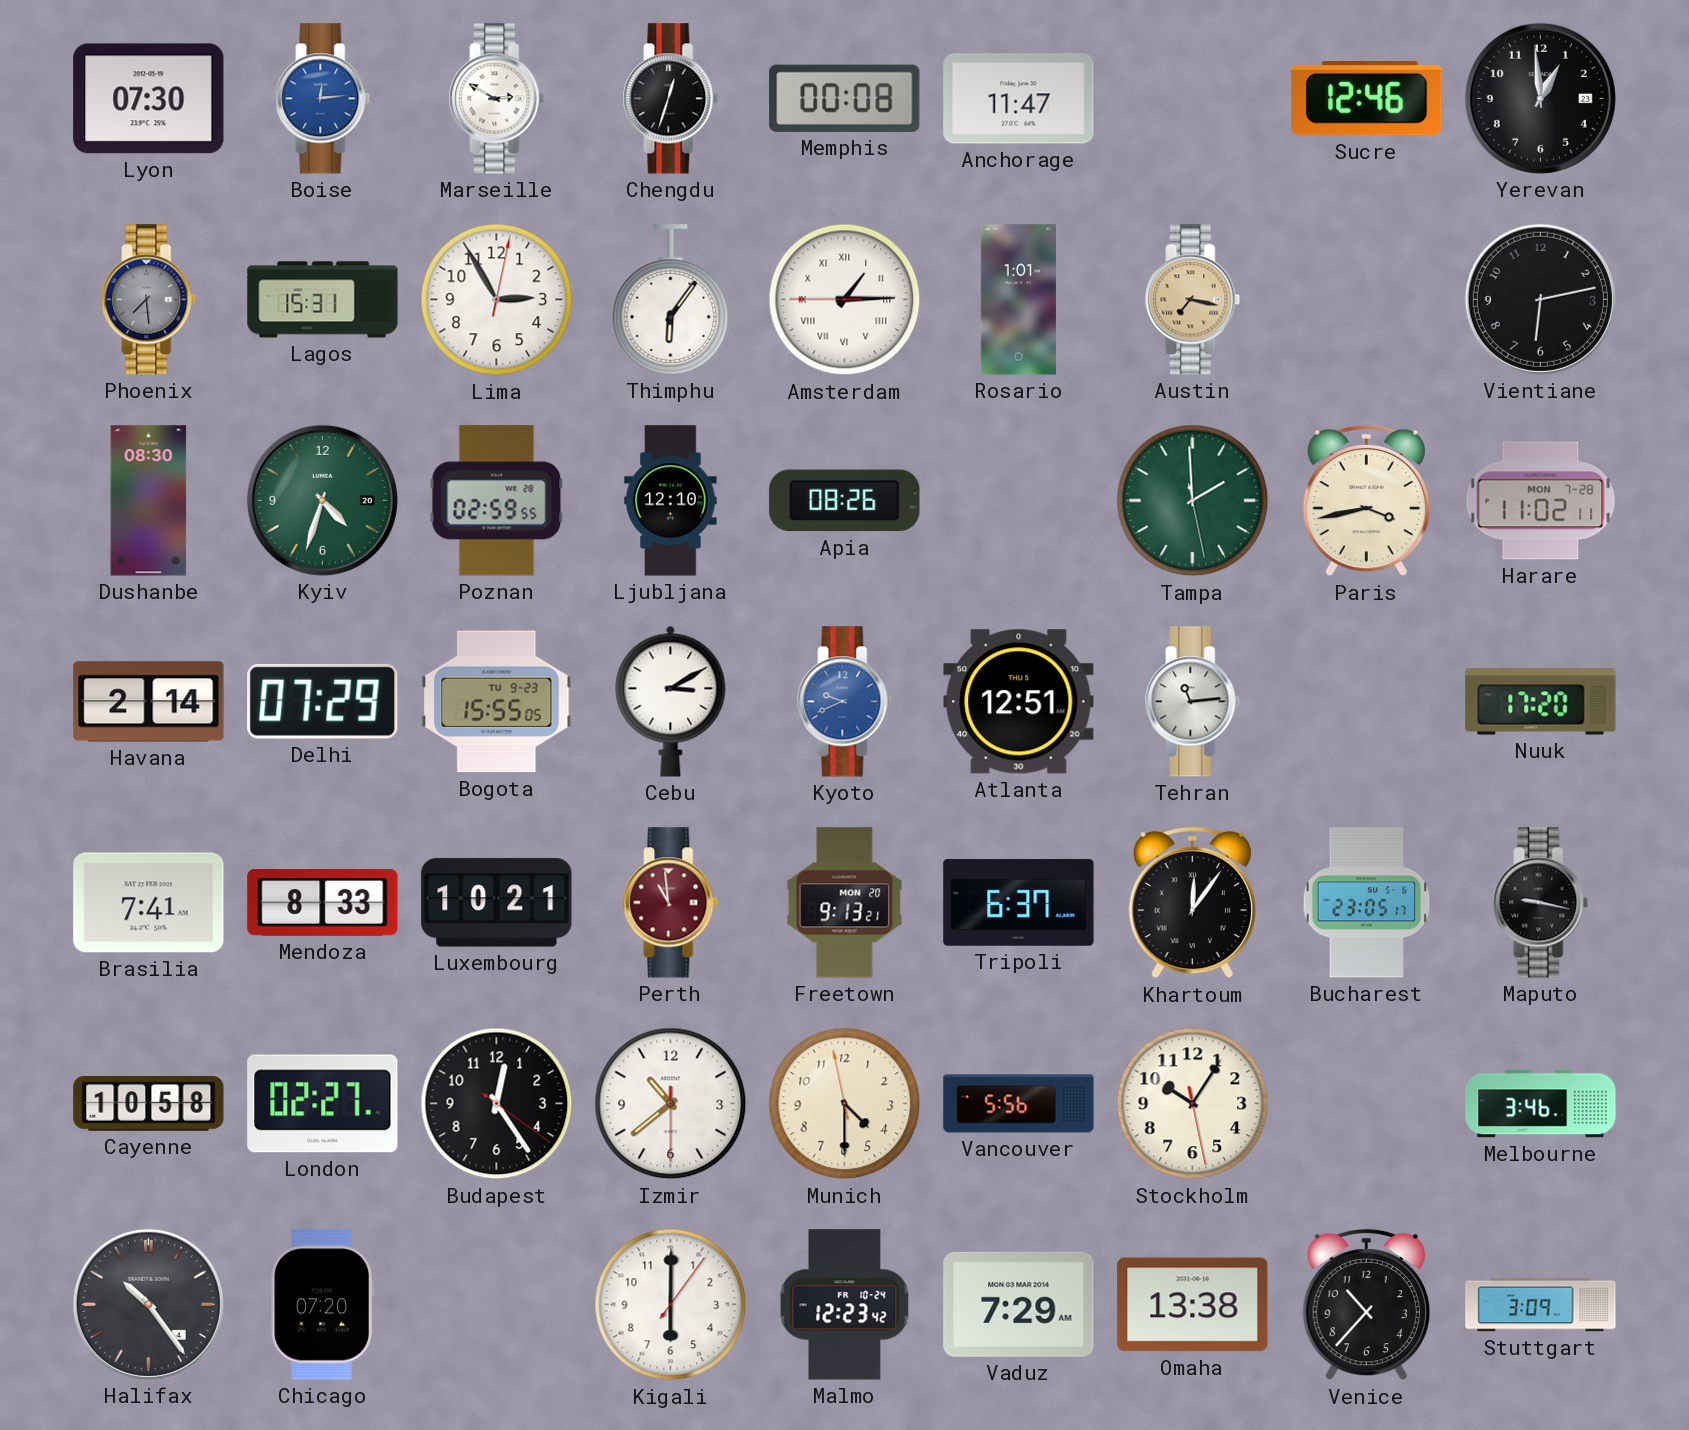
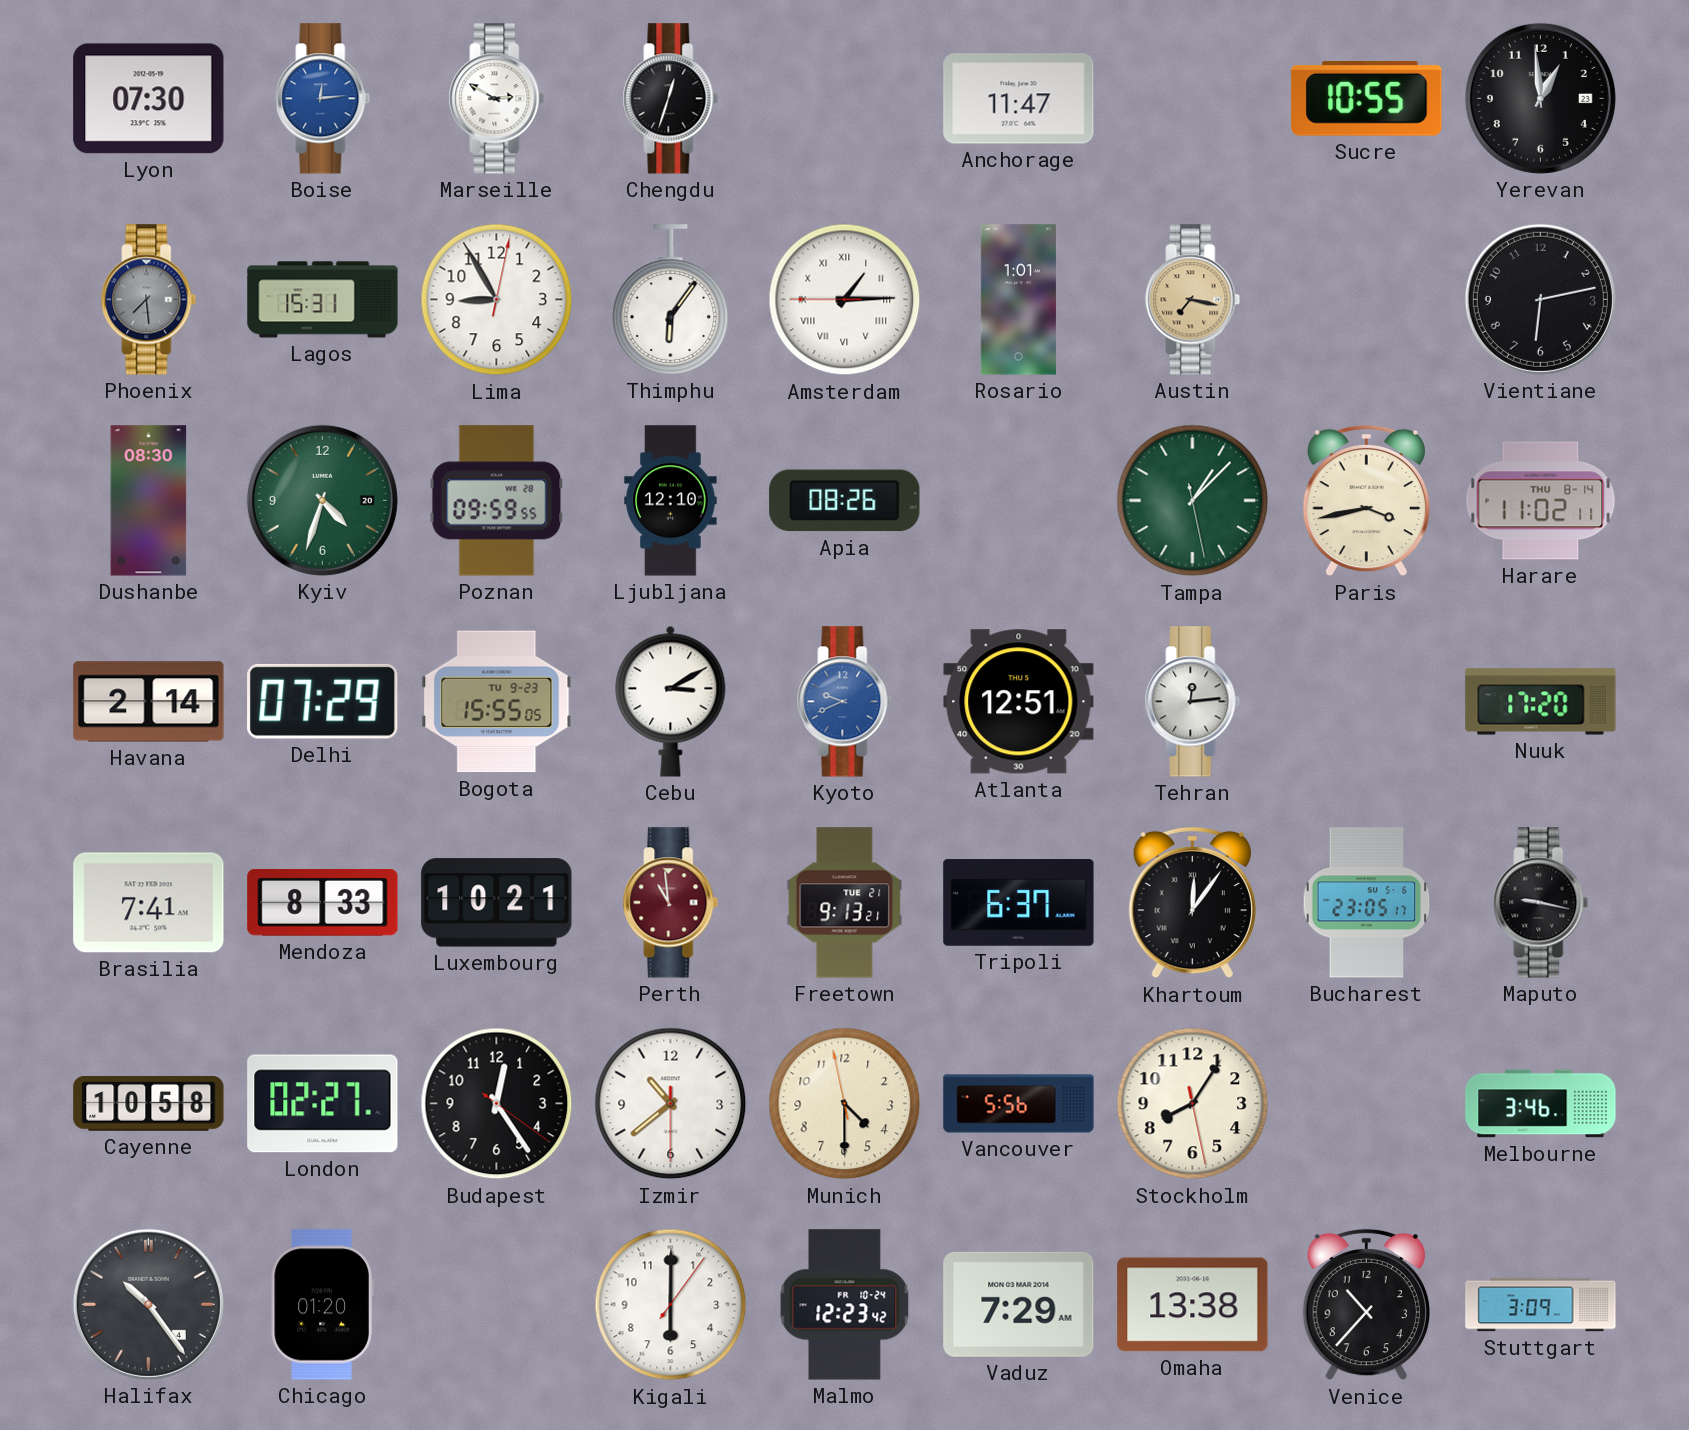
Memphis: 00:08 -> none
Sucre: 12:46 -> 10:55
Lima: 2:55 -> 8:55
Poznan: 02:59 -> 09:59
Tampa: 1:59 -> 1:07
Harare date: MON 7-28 -> THU 8-14
Tehran: 11:14 -> 12:14
Freetown date: MON 20 -> TUE 21
Stockholm: 10:05 -> 8:05
Chicago: 07:20 -> 01:20
